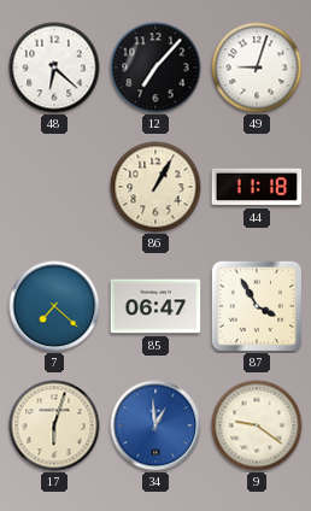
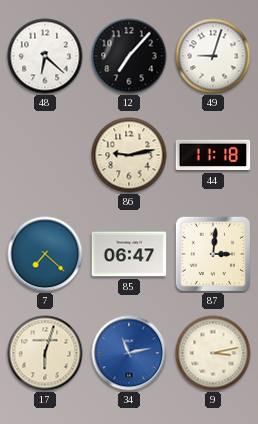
86: 1:05 -> 9:13
87: 3:55 -> 3:01
34: 12:59 -> 11:13
9: 9:21 -> 3:13
